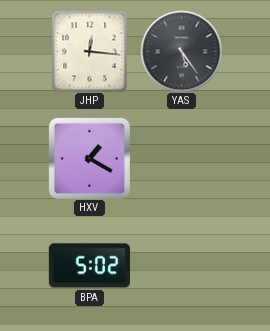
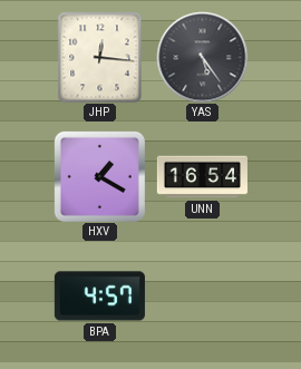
UNN: none -> 16:54
BPA: 5:02 -> 4:57
